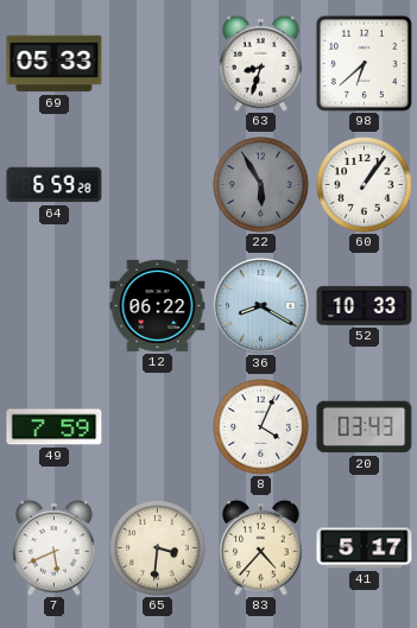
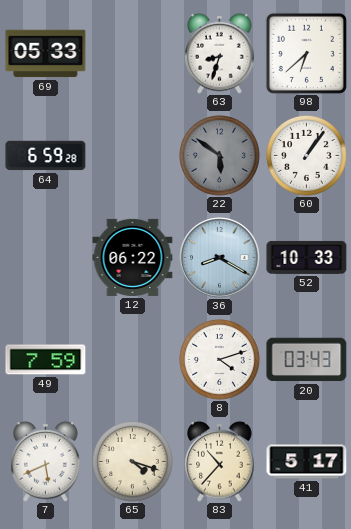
22: 5:55 -> 5:51
8: 4:04 -> 4:12
65: 3:31 -> 4:18
83: 4:37 -> 10:37
